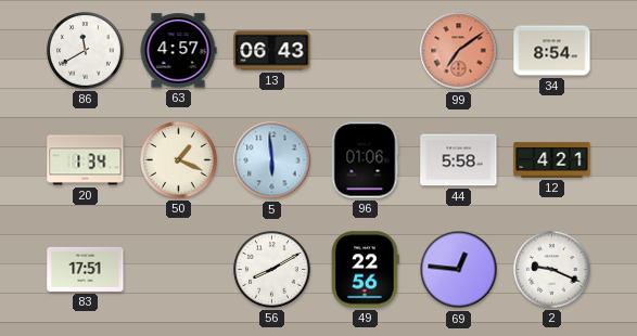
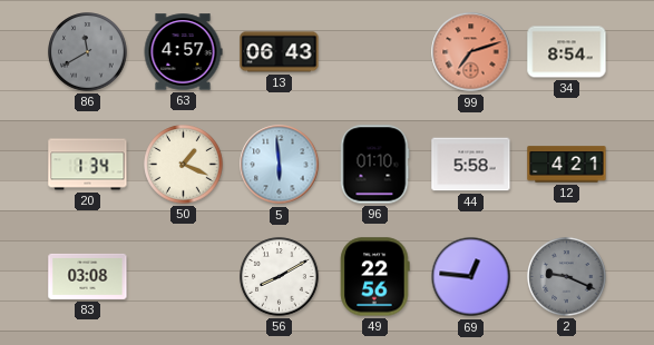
86 dial: white -> grey
99: 7:09 -> 7:12
96: 01:06 -> 01:10
83: 17:51 -> 03:08
2 dial: white -> grey
